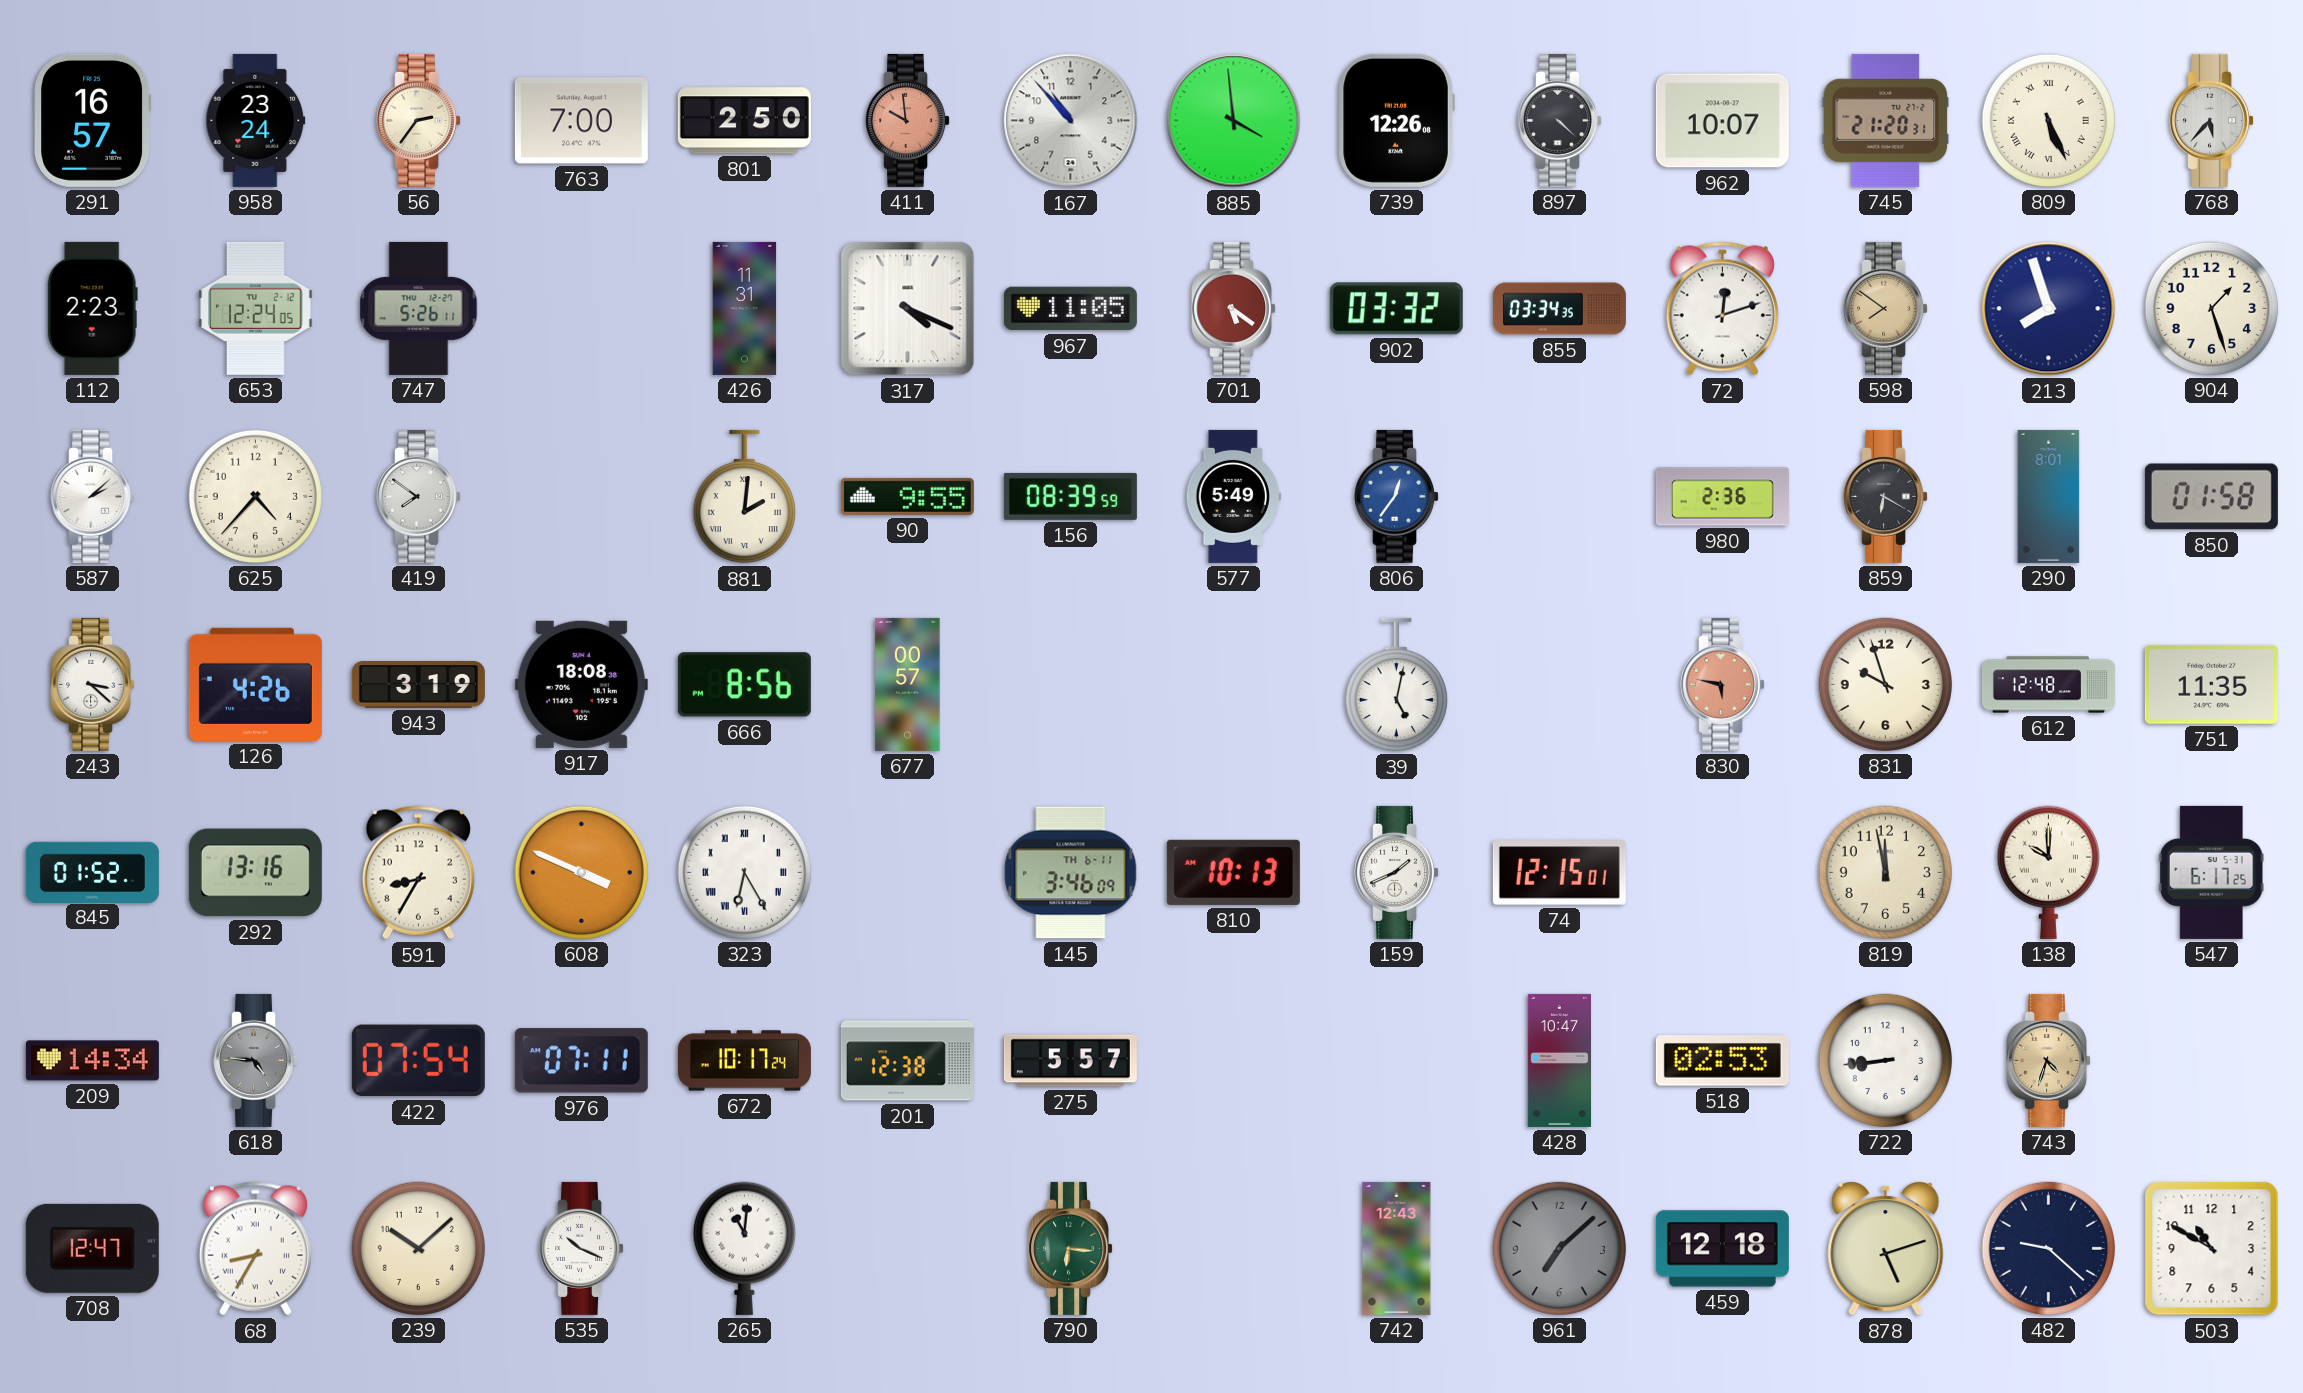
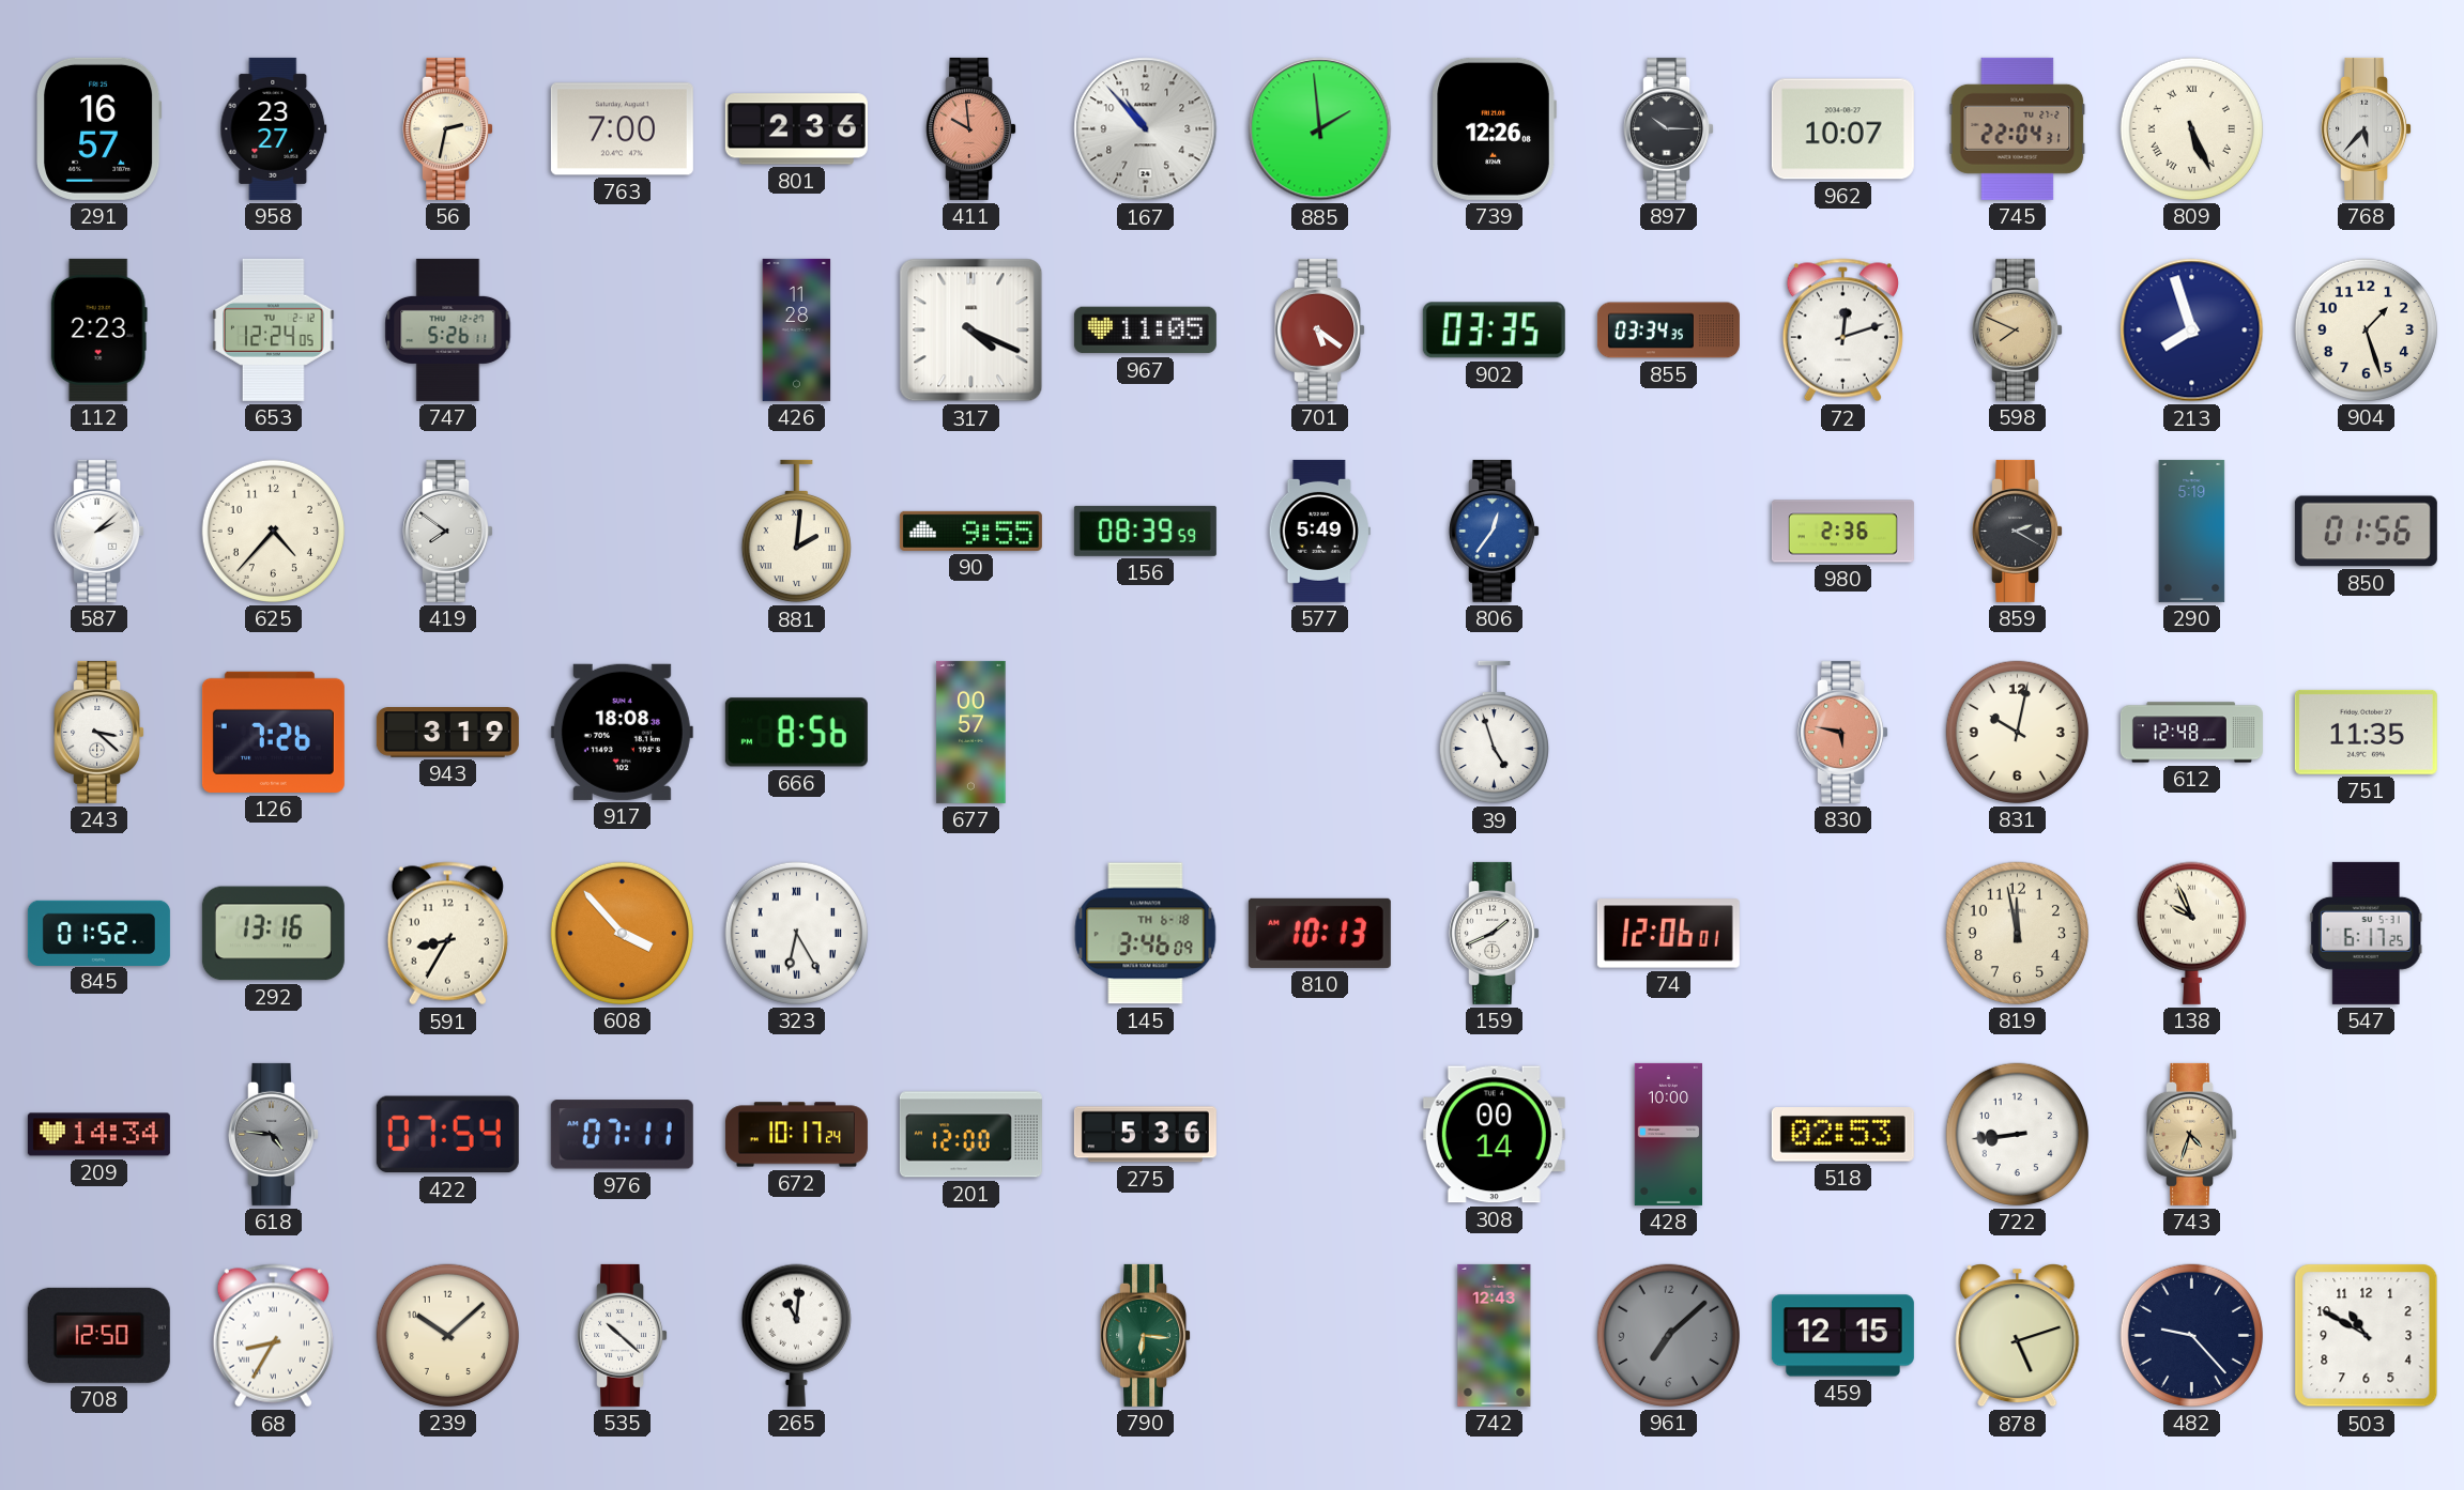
958: 23:24 -> 23:27
56: 2:36 -> 2:32
801: 2:50 -> 2:36
885: 3:59 -> 1:59
897: 4:22 -> 10:15
745: 21:20 -> 22:04
426: 11:31 -> 11:28
902: 03:32 -> 03:35
598: 7:51 -> 7:49
859: 6:20 -> 2:20
290: 8:01 -> 5:19
850: 01:58 -> 01:56
126: 4:26 -> 7:26
39: 5:02 -> 4:57
831: 9:57 -> 10:02
608: 3:49 -> 3:53
145 date: TH 6-11 -> TH 6-18
74: 12:15 -> 12:06
138: 10:00 -> 9:56
201: 12:38 -> 12:00
275: 5:57 -> 5:36
308: none -> 00:14
428: 10:47 -> 10:00
708: 12:47 -> 12:50
535: 10:19 -> 10:22
459: 12:18 -> 12:15
482: 9:22 -> 9:23
